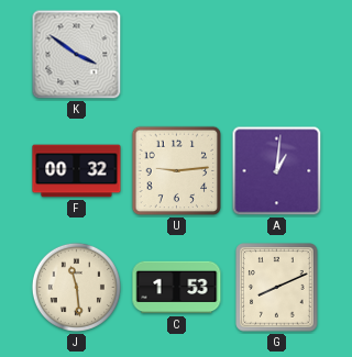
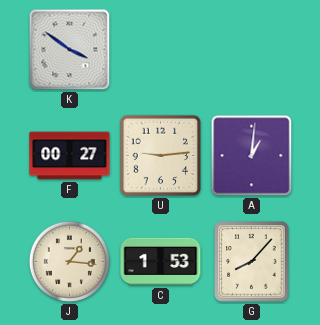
F: 00:32 -> 00:27
J: 11:29 -> 1:16
G: 8:11 -> 8:07
